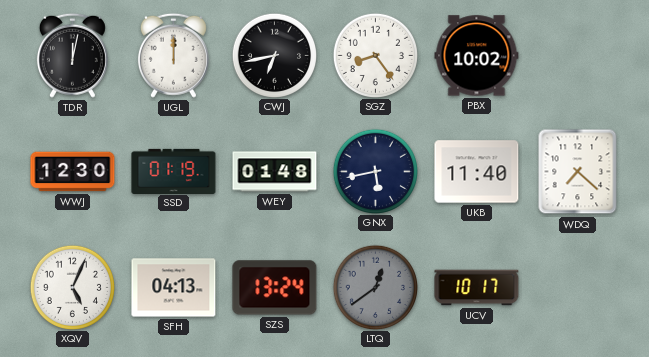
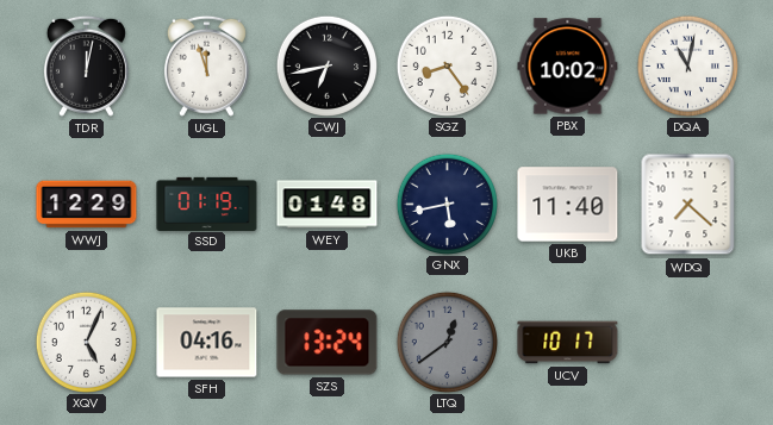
UGL: 12:00 -> 11:57
DQA: none -> 11:02
WWJ: 12:30 -> 12:29
SFH: 04:13 -> 04:16
